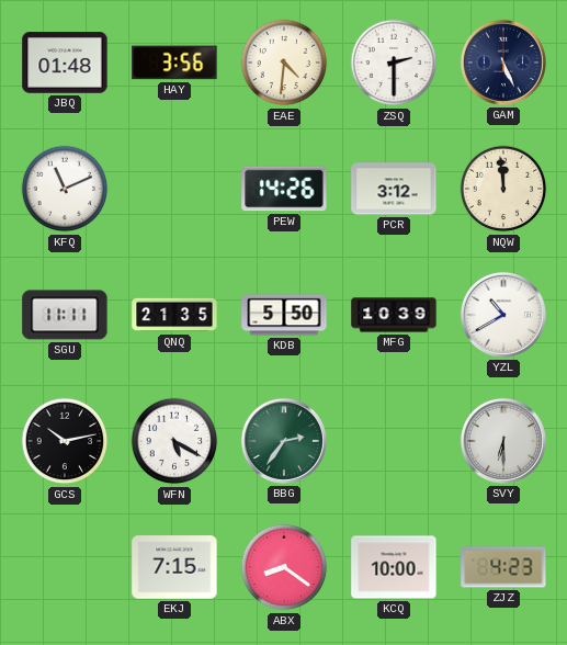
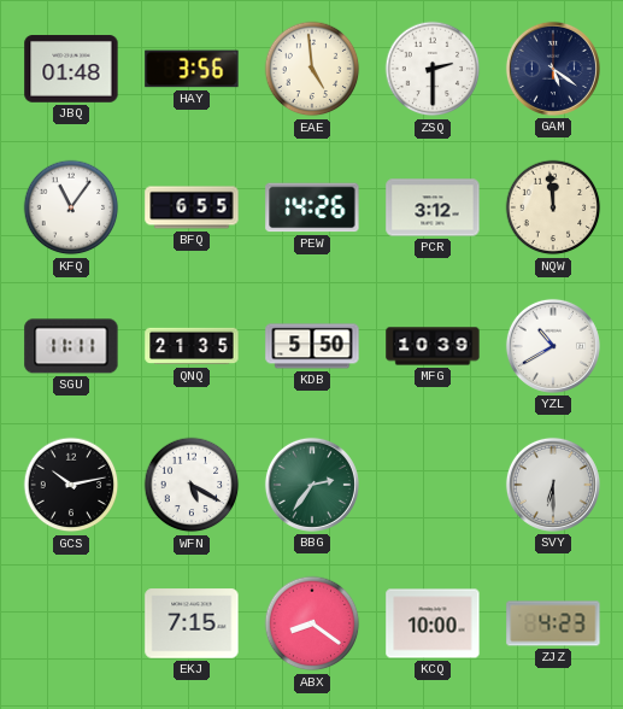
EAE: 4:31 -> 4:59
GAM: 5:26 -> 5:21
KFQ: 11:11 -> 11:06
BFQ: none -> 6:55
